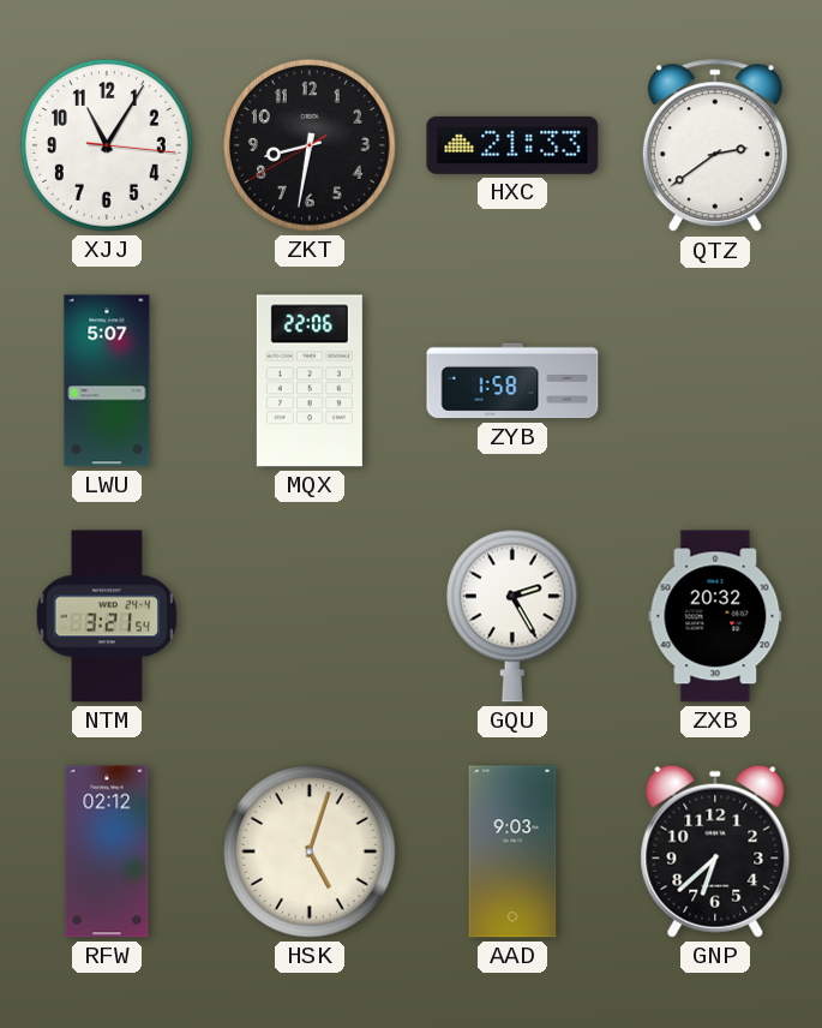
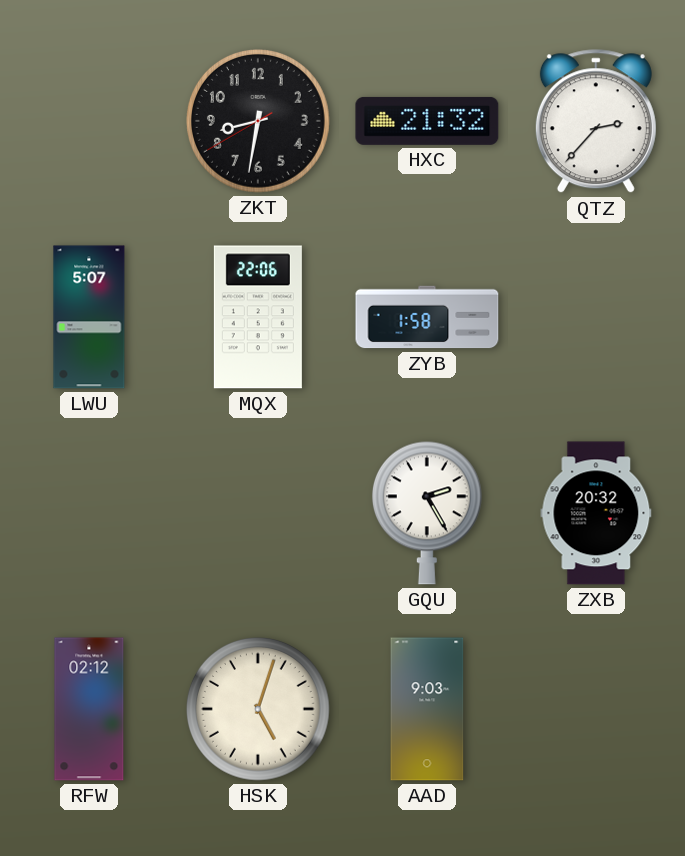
XJJ: 11:05 -> none
HXC: 21:33 -> 21:32
QTZ: 2:39 -> 2:37
NTM: 3:21 -> none
GNP: 6:38 -> none
